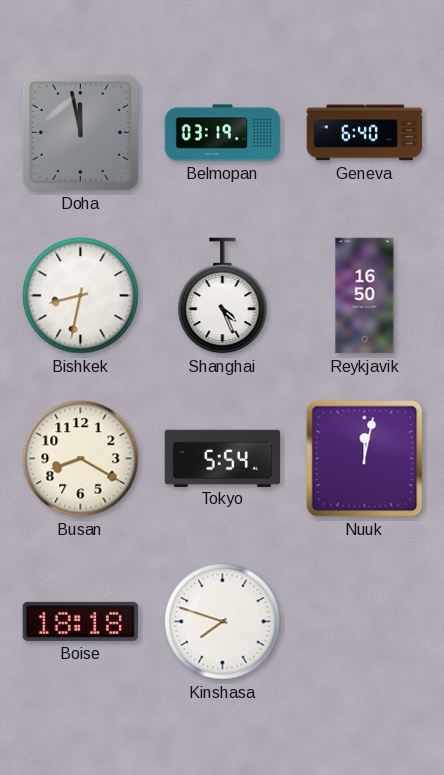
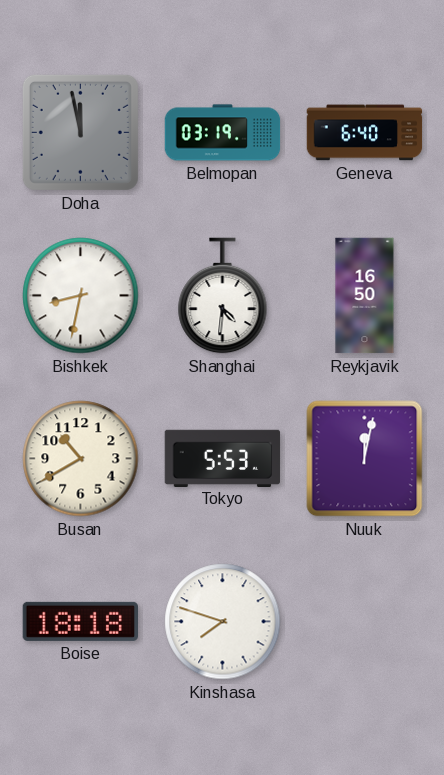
Shanghai: 4:26 -> 4:31
Busan: 8:20 -> 10:40
Tokyo: 5:54 -> 5:53
